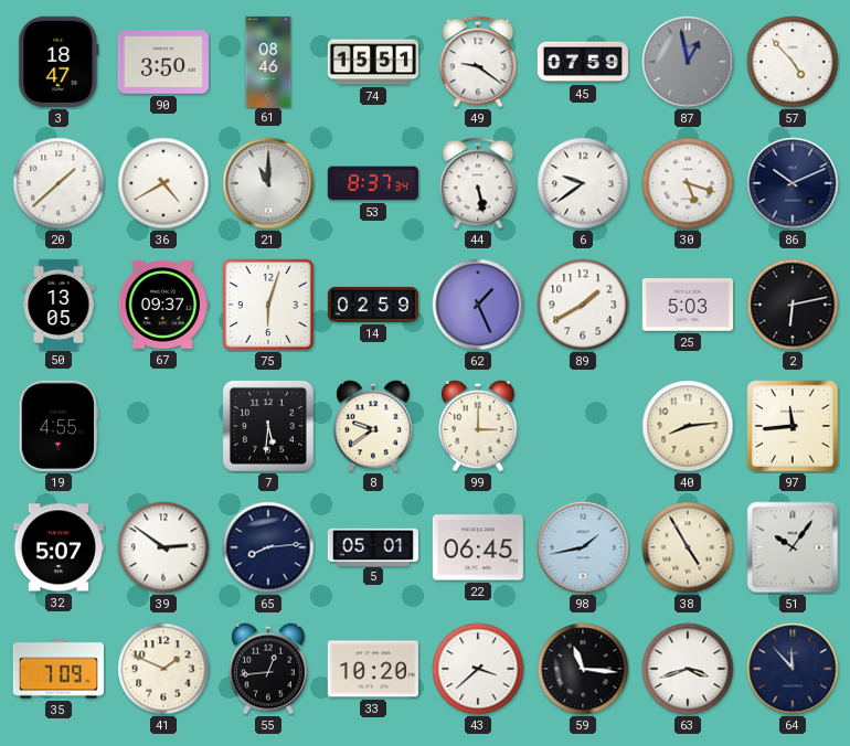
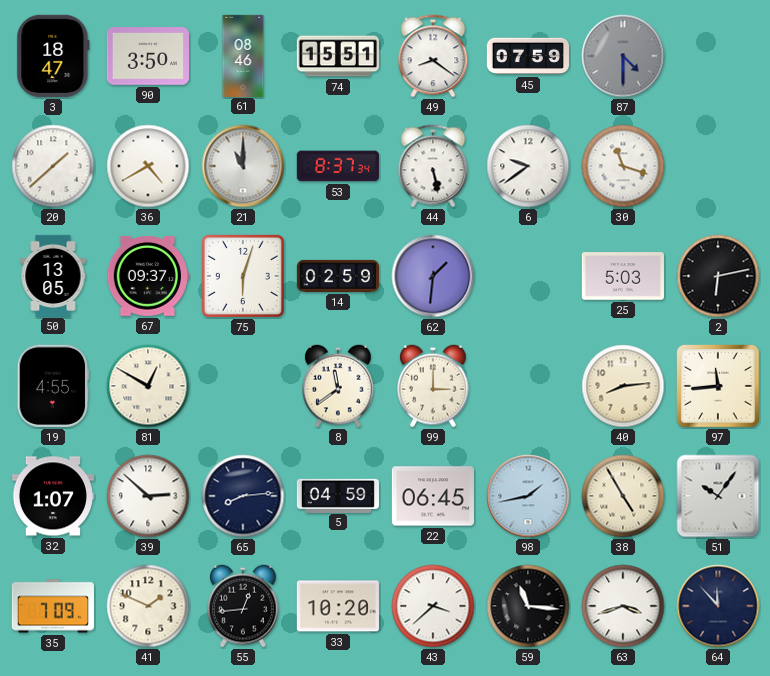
49: 9:21 -> 8:21
87: 12:58 -> 4:30
57: 4:53 -> none
30: 5:18 -> 11:18
86: 10:11 -> none
62: 1:26 -> 1:31
89: 1:40 -> none
81: none -> 12:50
7: 5:31 -> none
8: 9:39 -> 11:39
32: 5:07 -> 1:07
39: 2:51 -> 2:52
5: 05:01 -> 04:59
